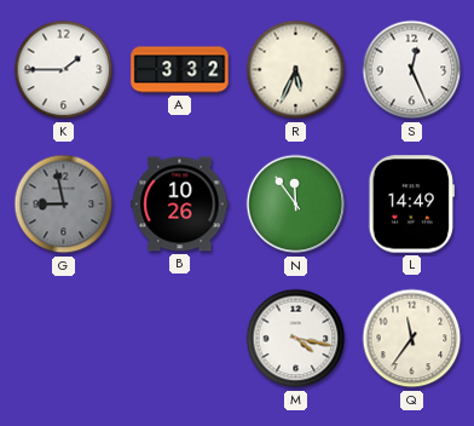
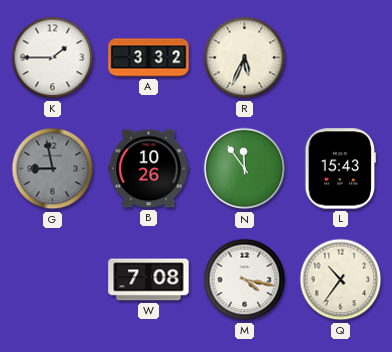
S: 12:26 -> none
L: 14:49 -> 15:43
W: none -> 7:08
Q: 11:36 -> 10:36
